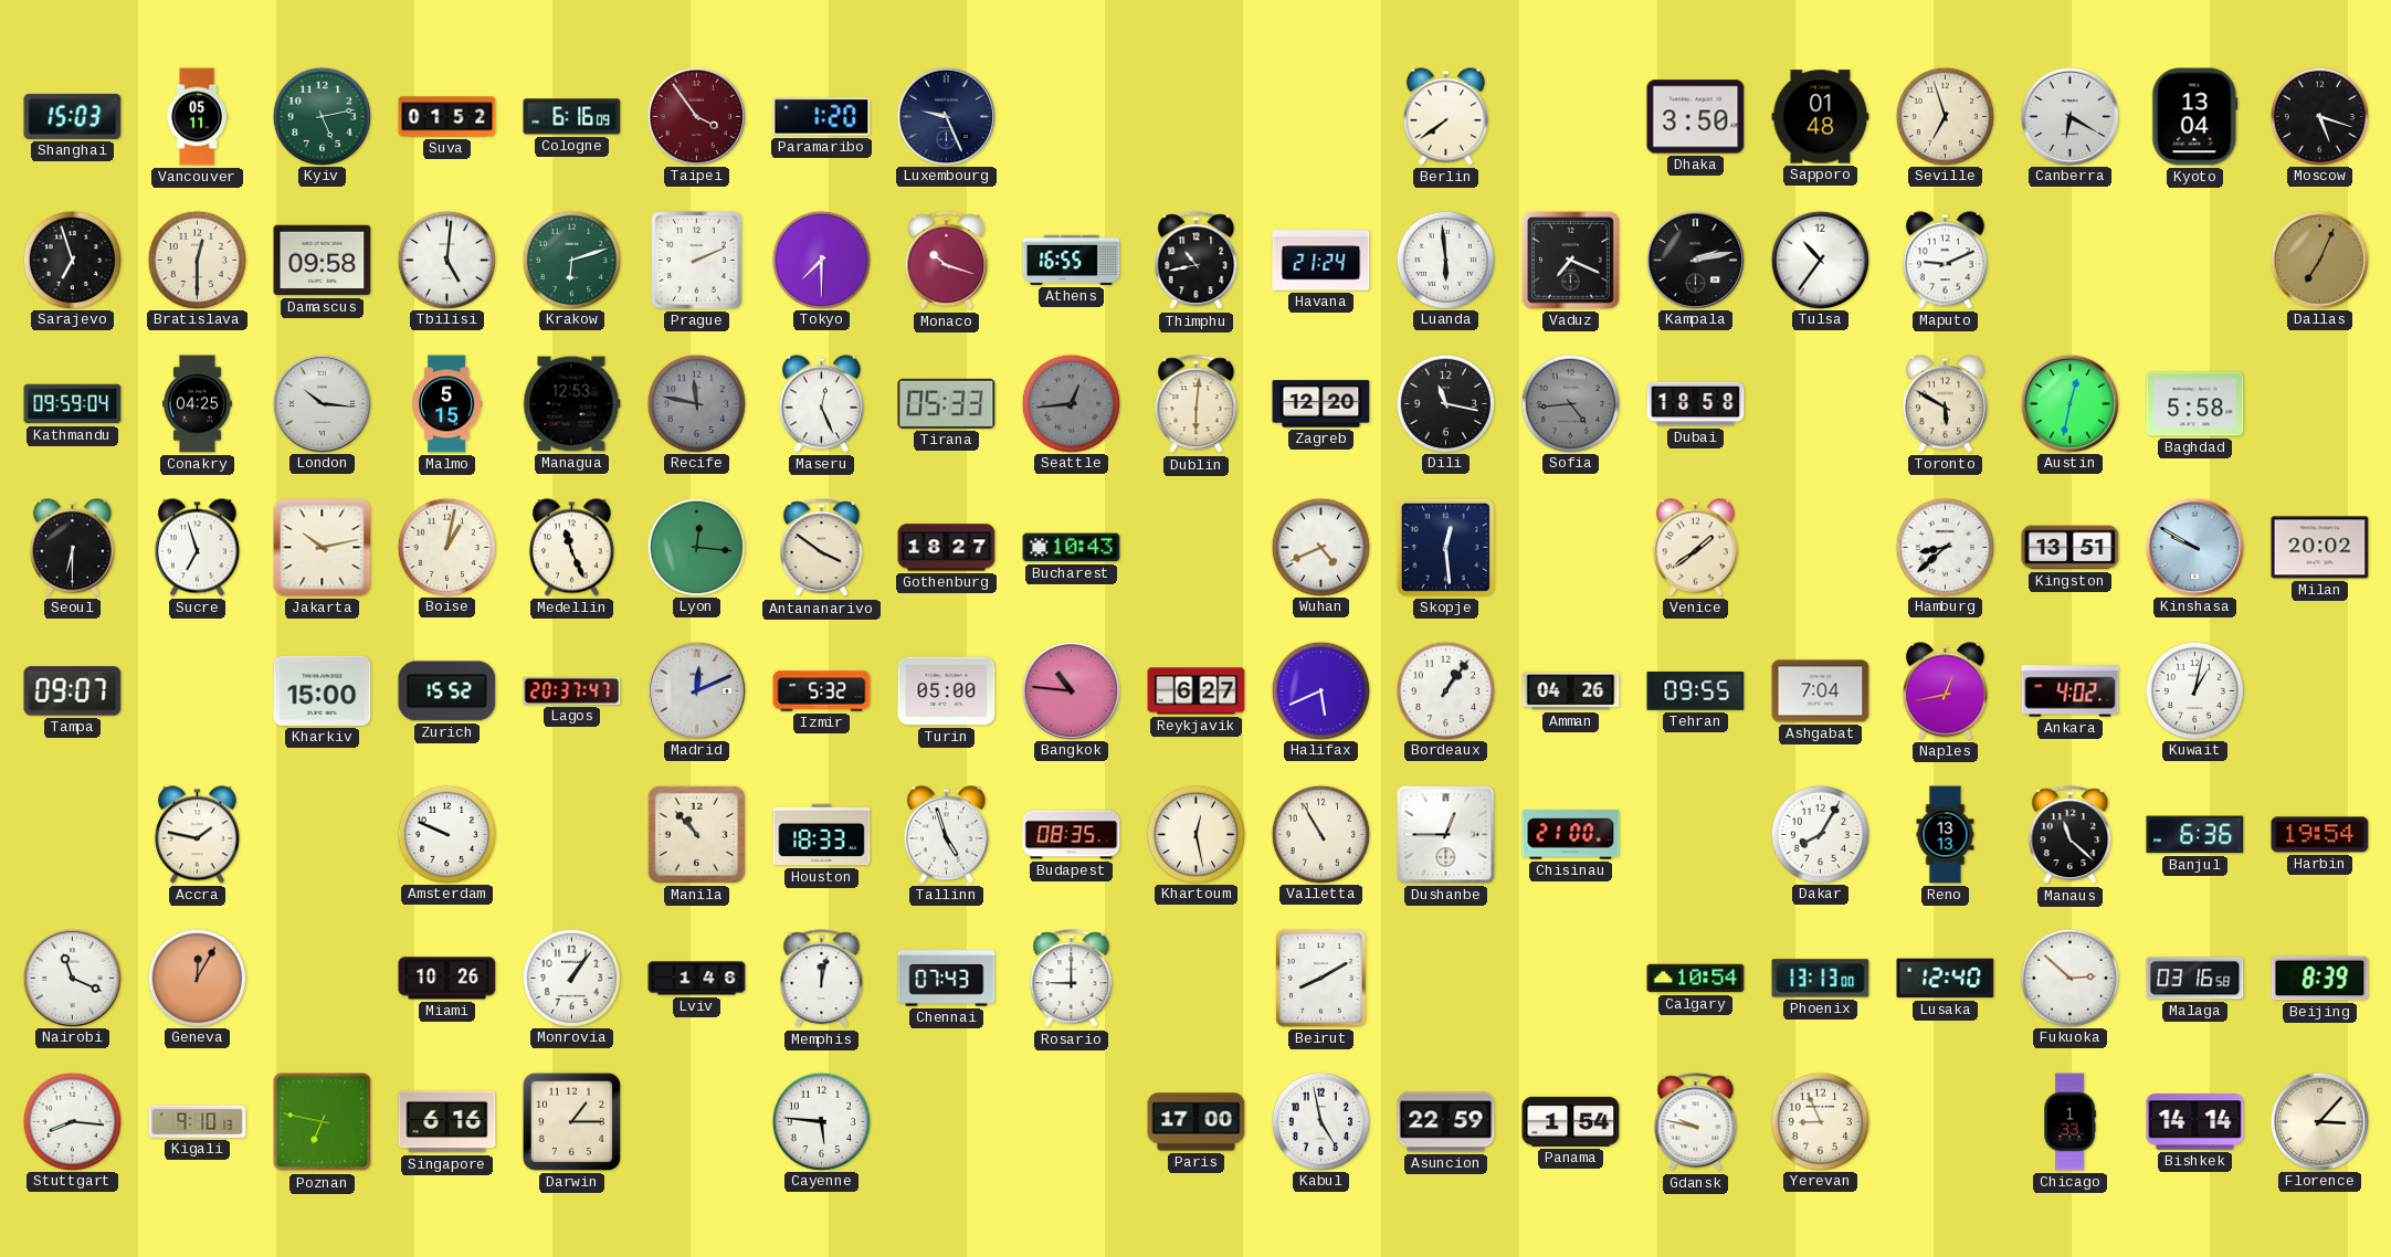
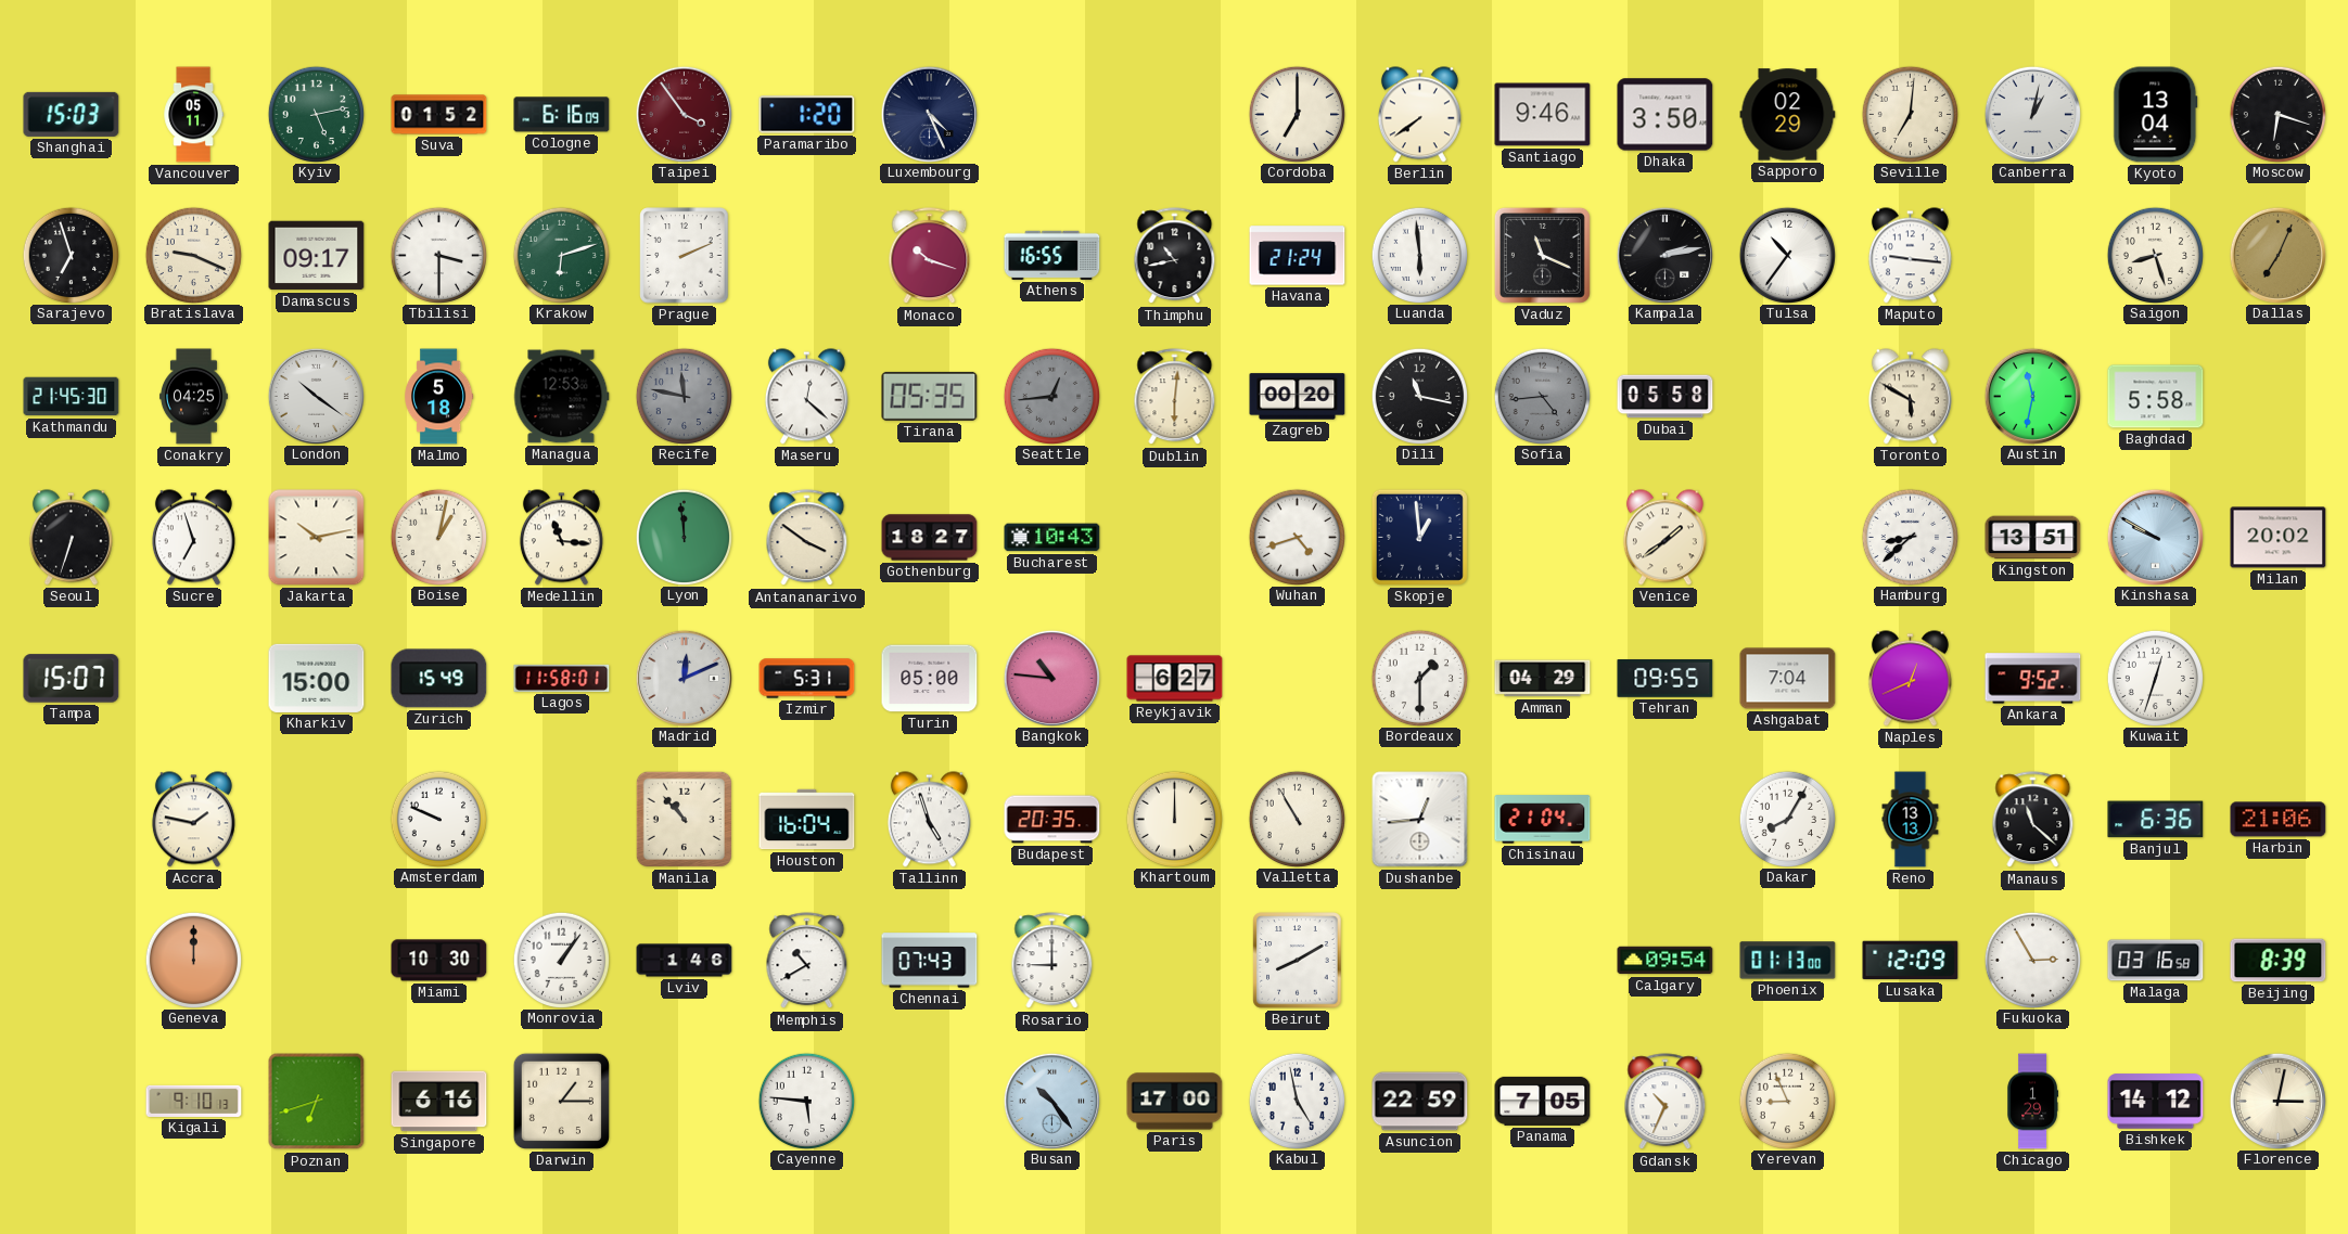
Luxembourg: 9:26 -> 4:26
Cordoba: none -> 7:00
Santiago: none -> 9:46
Sapporo: 01:48 -> 02:29
Seville: 6:57 -> 7:01
Canberra: 6:20 -> 1:02
Moscow: 5:18 -> 6:18
Bratislava: 12:30 -> 9:19
Damascus: 09:58 -> 09:17
Tbilisi: 5:01 -> 3:30
Tokyo: 7:30 -> none
Vaduz: 7:19 -> 11:19
Maputo: 9:11 -> 9:16
Saigon: none -> 8:27
Kathmandu: 09:59 -> 21:45
London: 10:16 -> 10:21
Malmo: 5:15 -> 5:18
Maseru: 12:26 -> 12:22
Tirana: 05:33 -> 05:35
Zagreb: 12:20 -> 00:20
Dubai: 18:58 -> 05:58
Austin: 12:32 -> 11:32
Seoul: 6:30 -> 6:33
Medellin: 11:26 -> 11:16
Lyon: 12:16 -> 11:59
Wuhan: 4:41 -> 4:42
Skopje: 12:29 -> 12:59
Tampa: 09:07 -> 15:07
Zurich: 15:52 -> 15:49
Lagos: 20:37 -> 11:58
Izmir: 5:32 -> 5:31
Halifax: 5:41 -> none
Bordeaux: 1:06 -> 1:30
Amman: 04:26 -> 04:29
Naples: 12:43 -> 12:41
Ankara: 4:02 -> 9:52
Kuwait: 1:02 -> 12:33
Houston: 18:33 -> 16:04
Budapest: 08:35 -> 20:35
Khartoum: 12:28 -> 12:00
Dushanbe: 12:45 -> 12:44
Chisinau: 21:00 -> 21:04
Harbin: 19:54 -> 21:06
Nairobi: 11:19 -> none
Geneva: 12:05 -> 12:00
Miami: 10:26 -> 10:30
Memphis: 12:02 -> 10:40
Calgary: 10:54 -> 09:54
Phoenix: 13:13 -> 01:13
Lusaka: 12:40 -> 12:09
Fukuoka: 2:52 -> 2:55
Stuttgart: 8:16 -> none
Poznan: 6:47 -> 6:42
Busan: none -> 10:24
Panama: 1:54 -> 7:05
Gdansk: 9:47 -> 10:34
Chicago: 1:33 -> 1:29
Bishkek: 14:14 -> 14:12
Florence: 3:07 -> 3:02
